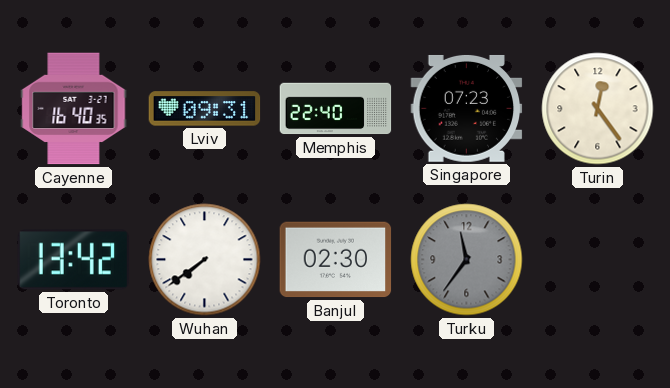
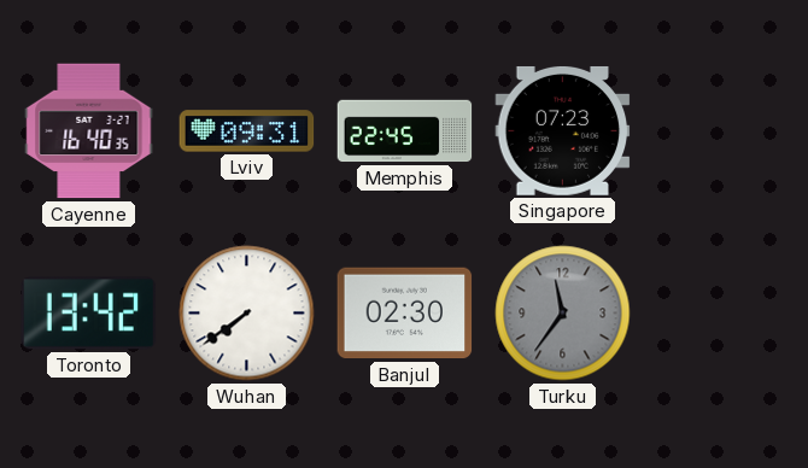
Memphis: 22:40 -> 22:45
Turin: 12:24 -> none
